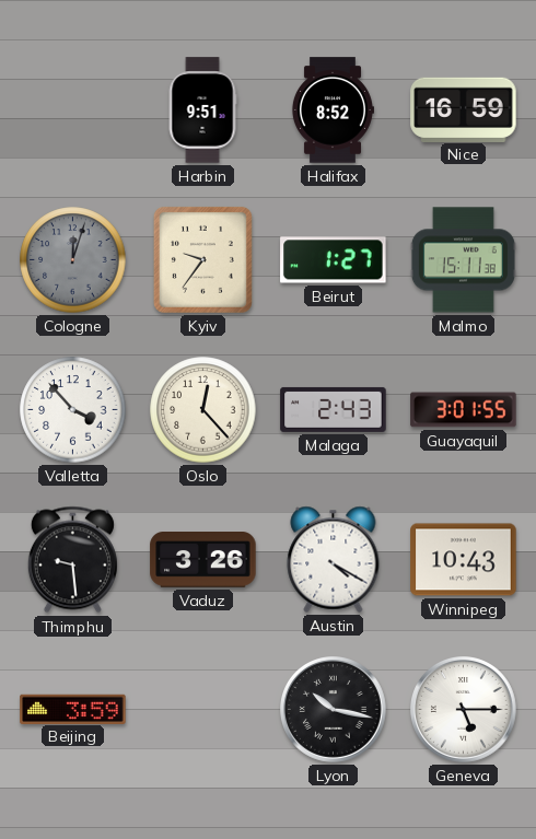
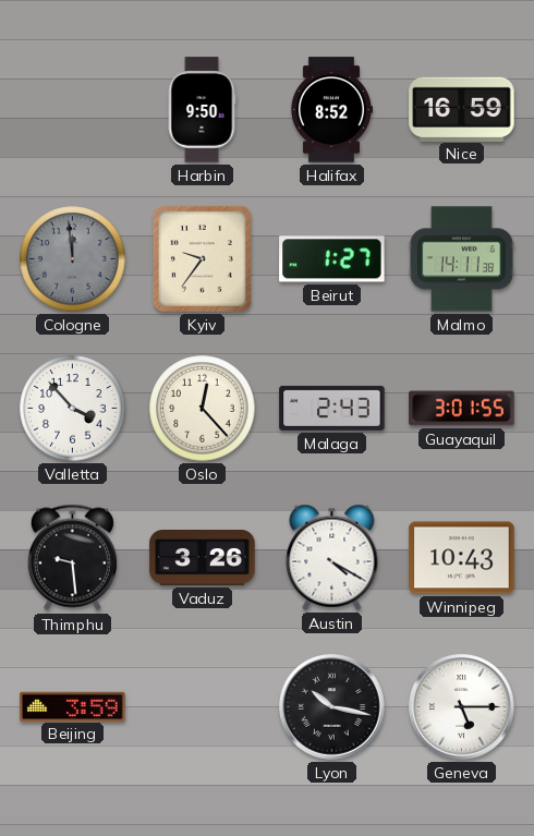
Harbin: 9:51 -> 9:50
Cologne: 12:03 -> 11:59
Malmo: 15:11 -> 14:11
